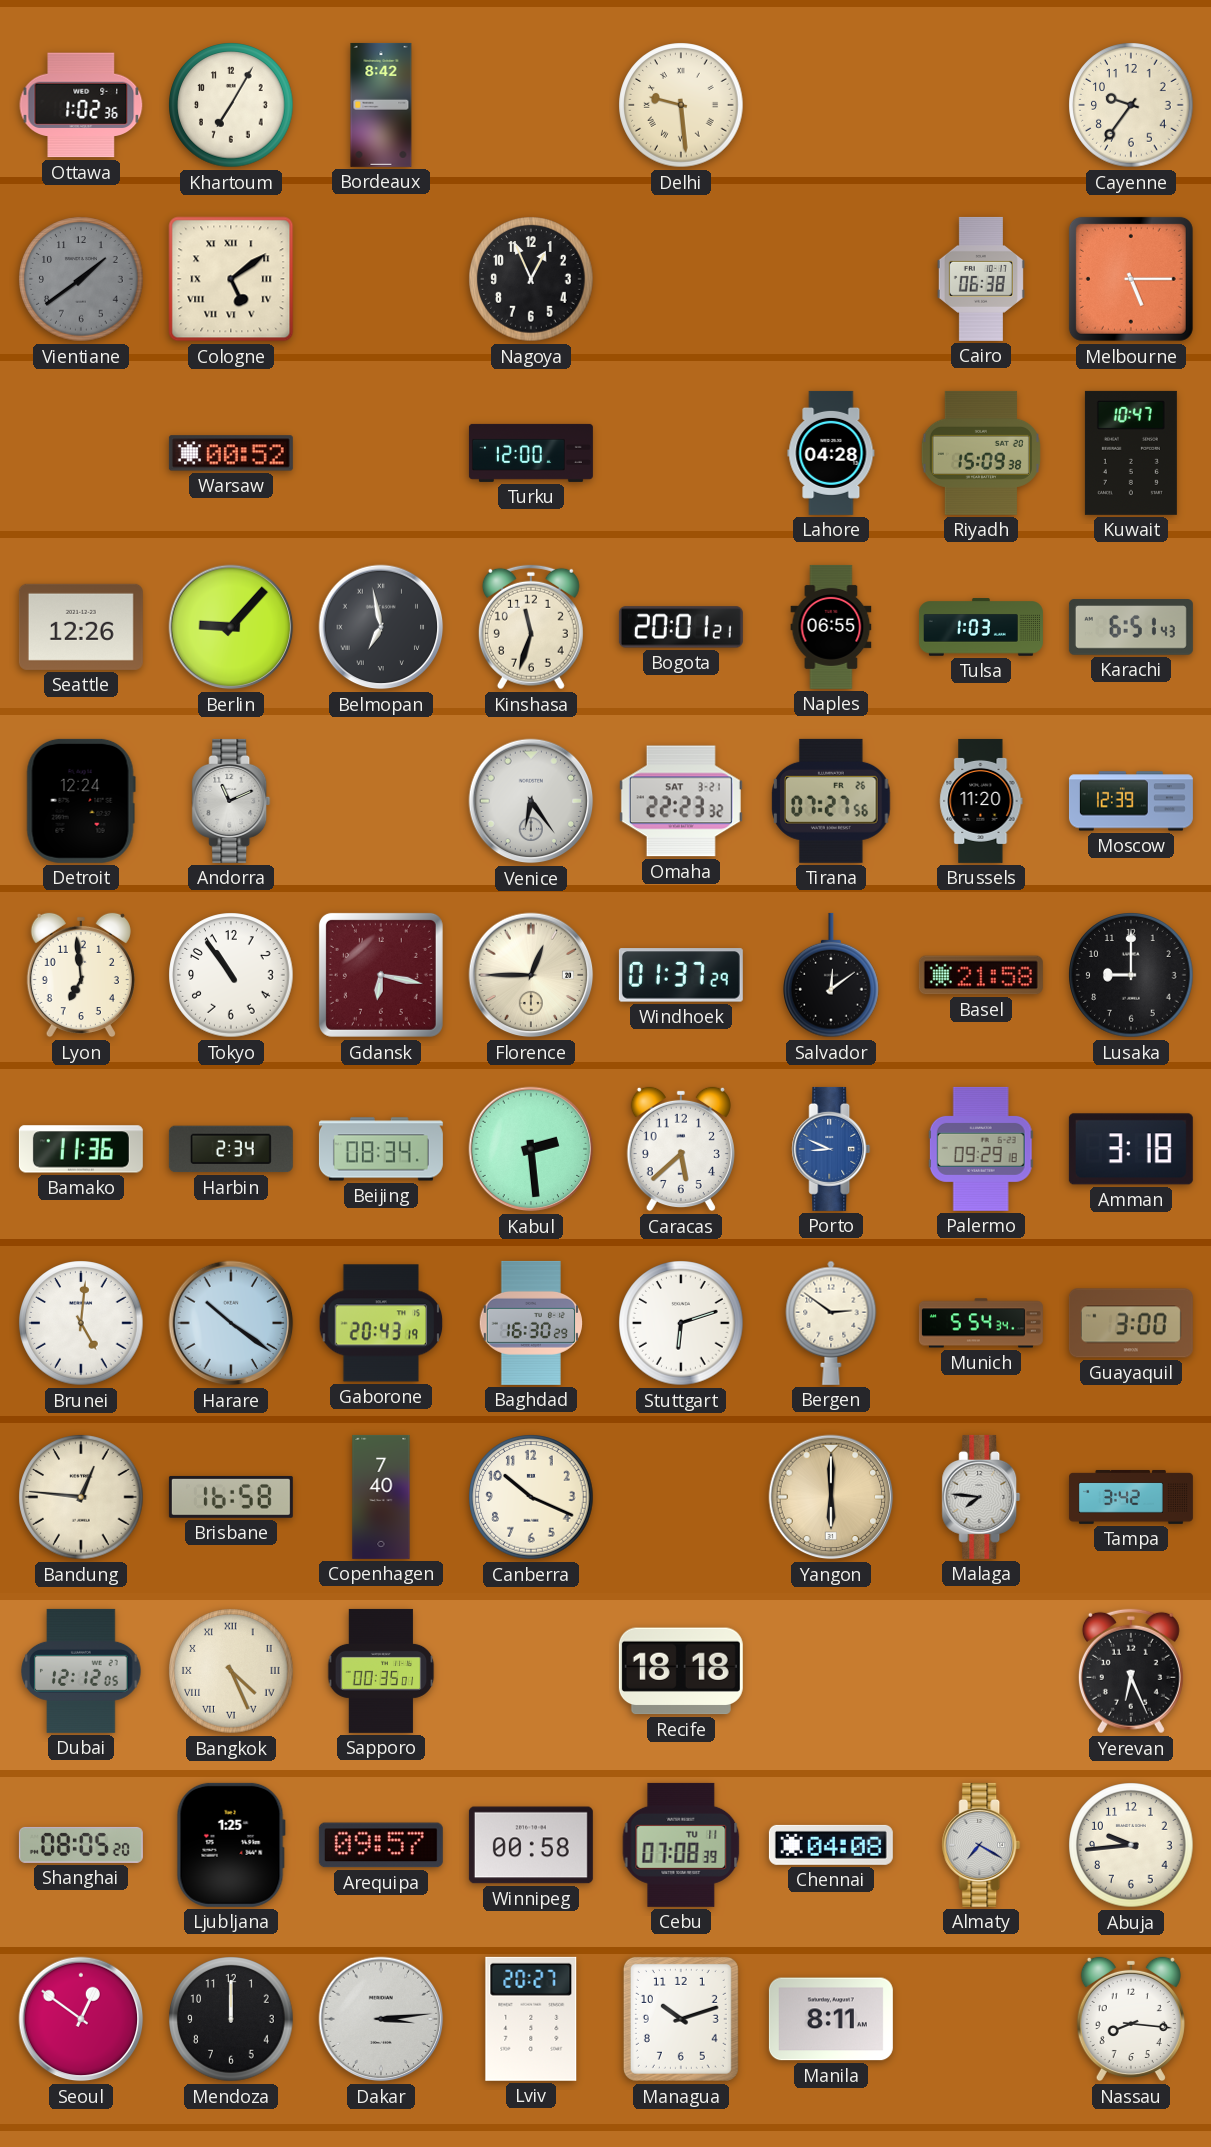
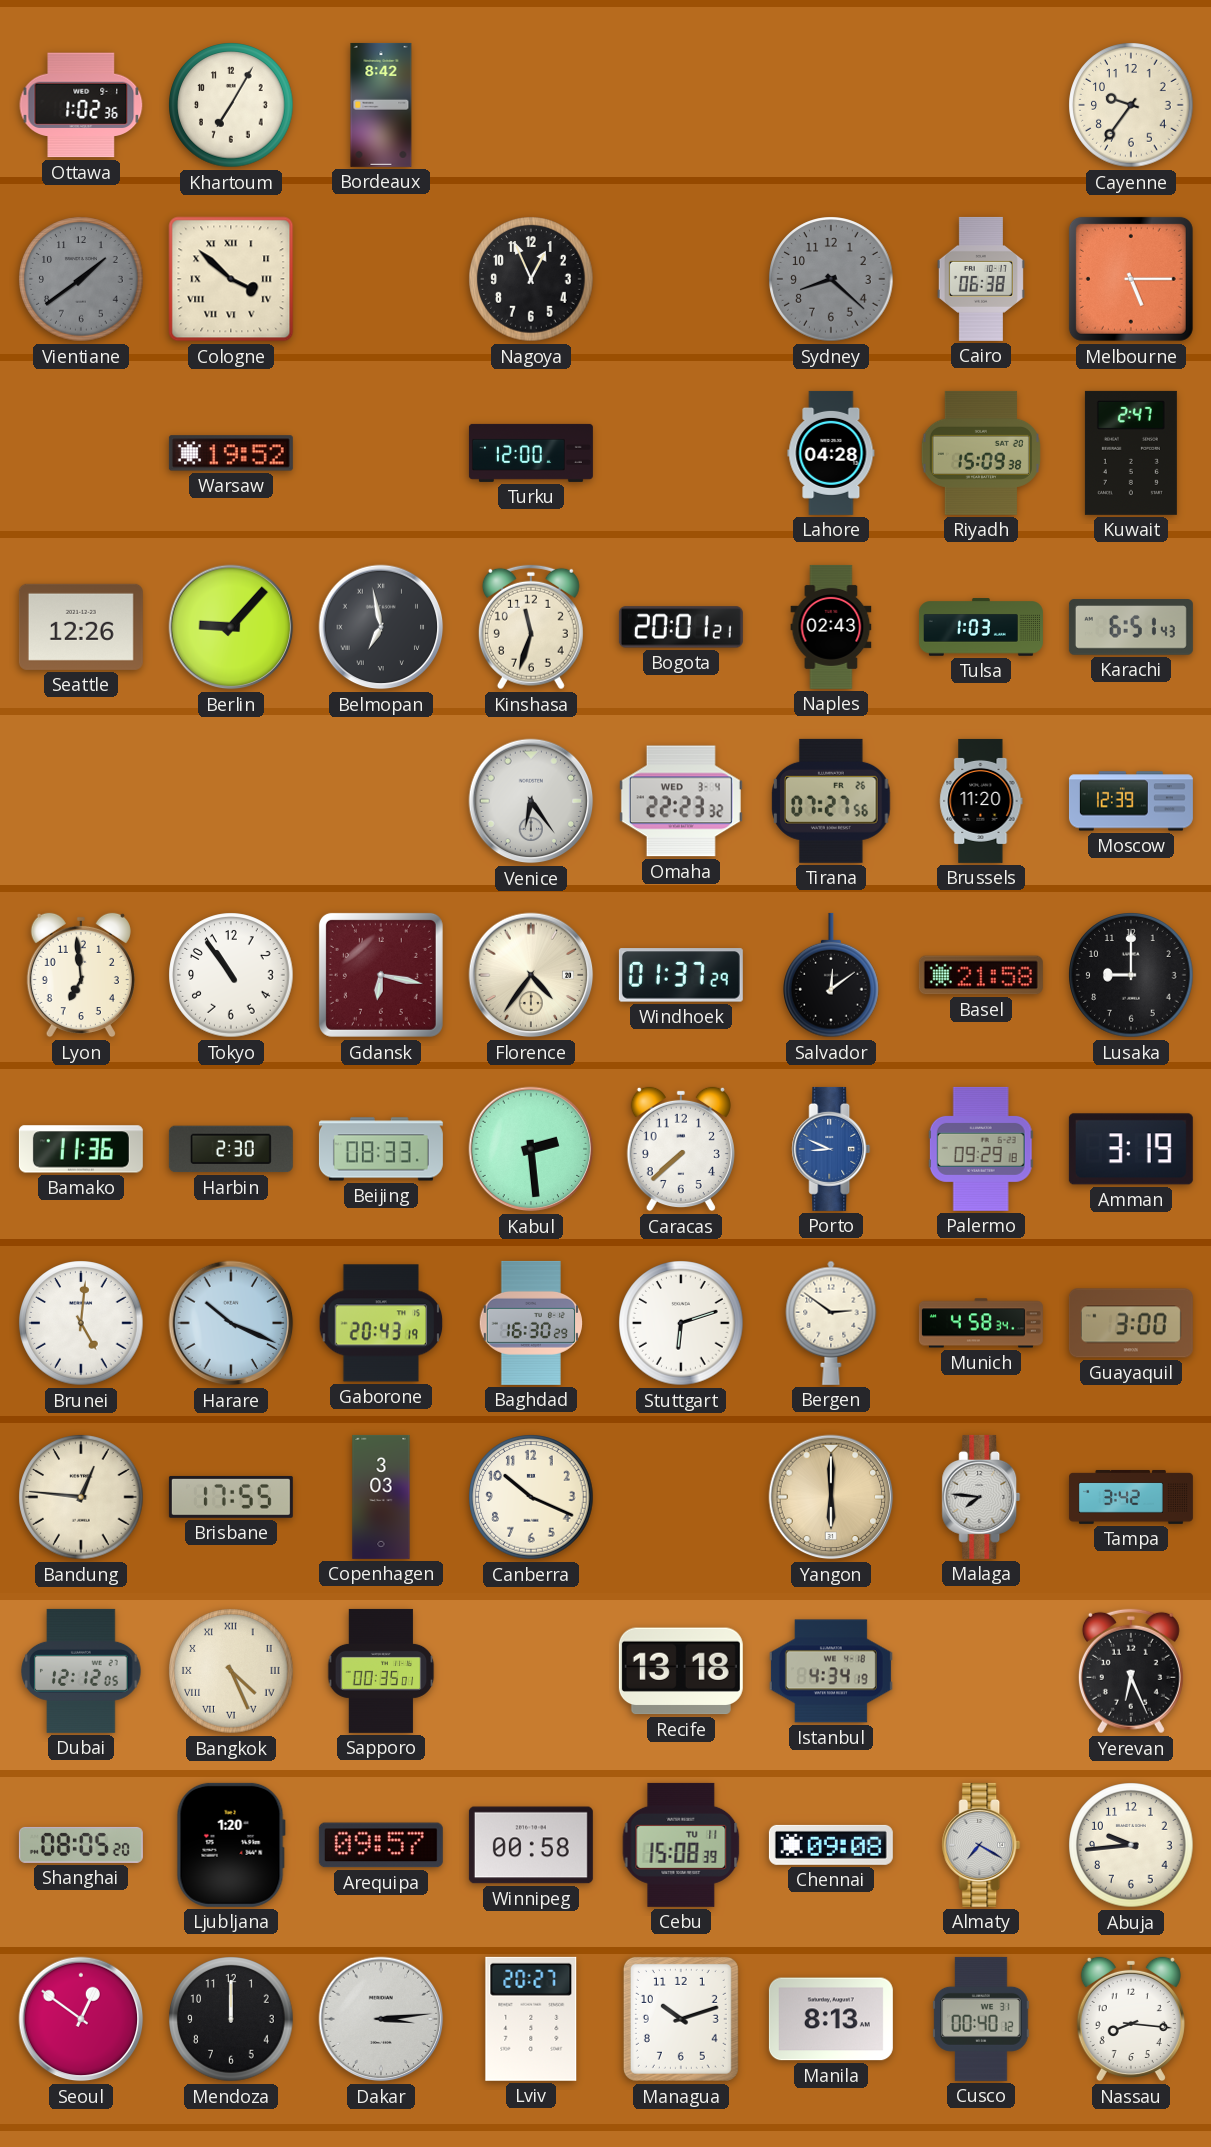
Delhi: 9:29 -> none
Cologne: 5:09 -> 3:52
Sydney: none -> 8:22
Warsaw: 00:52 -> 19:52
Kuwait: 10:47 -> 2:47
Naples: 06:55 -> 02:43
Detroit: 12:24 -> none
Andorra: 11:11 -> none
Omaha date: SAT 3-21 -> WED 3-4
Florence: 12:45 -> 4:36
Harbin: 2:34 -> 2:30
Beijing: 08:34 -> 08:33
Caracas: 5:38 -> 7:38
Amman: 3:18 -> 3:19
Harare: 10:21 -> 10:19
Munich: 5:54 -> 4:58
Brisbane: 16:58 -> 17:55
Copenhagen: 7:40 -> 3:03
Recife: 18:18 -> 13:18
Istanbul: none -> 4:34
Ljubljana: 1:25 -> 1:20
Cebu: 07:08 -> 15:08
Chennai: 04:08 -> 09:08
Manila: 8:11 -> 8:13
Cusco: none -> 00:40
